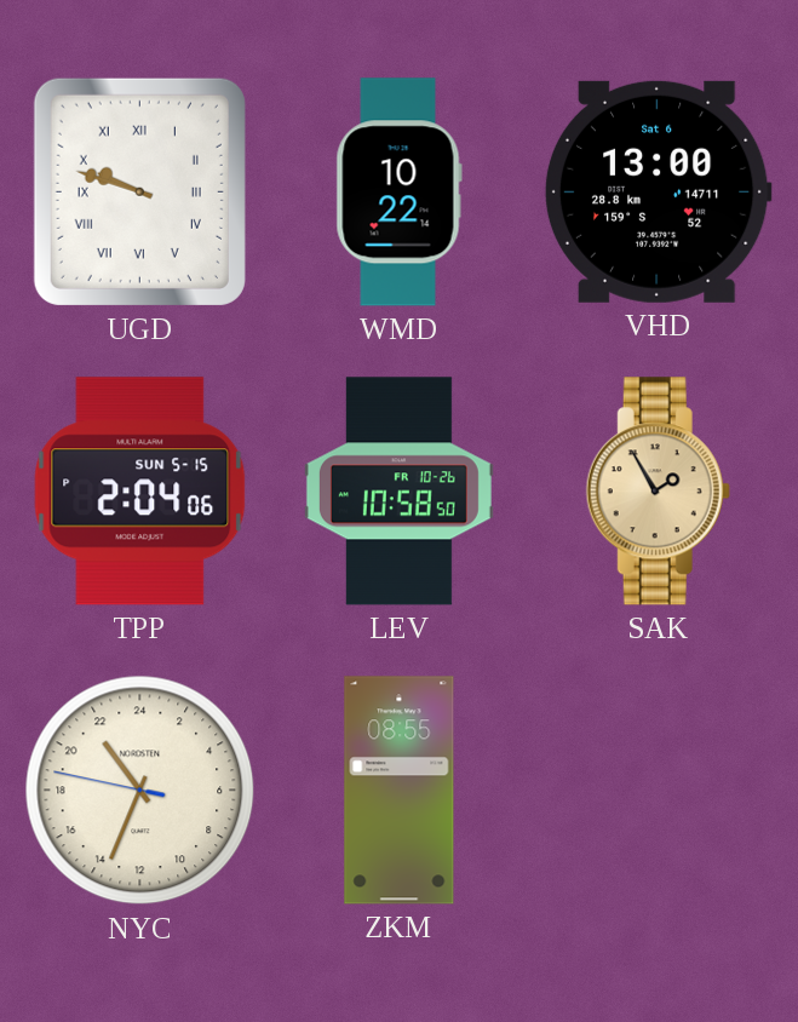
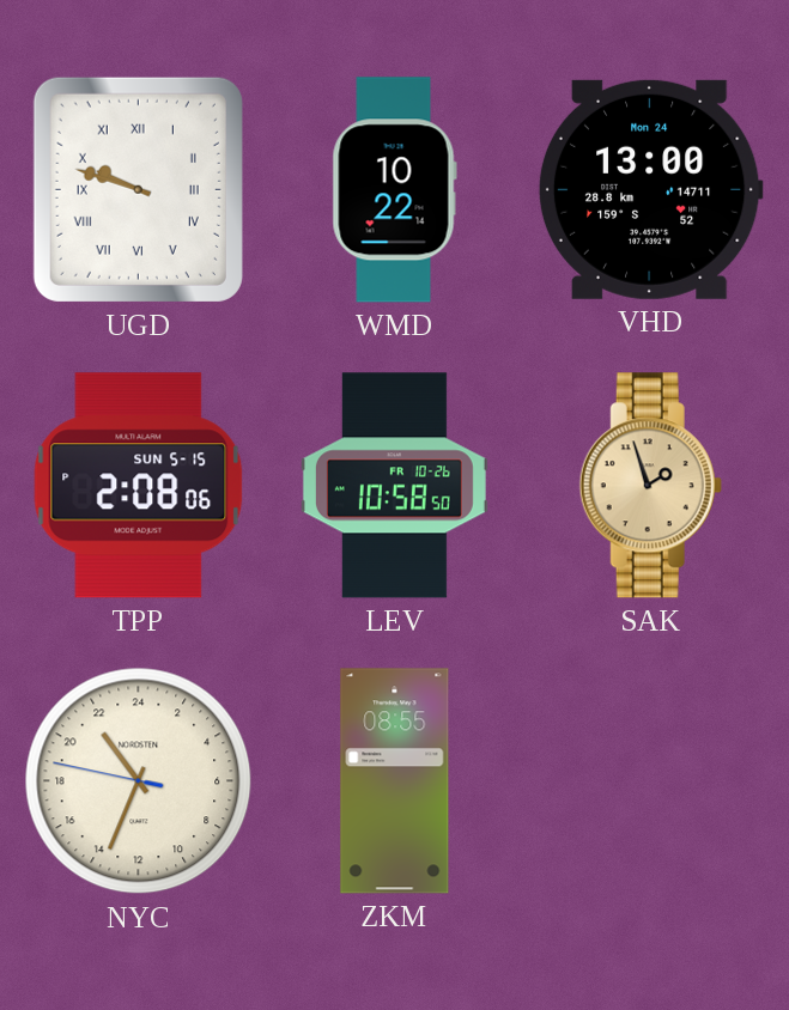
VHD date: Sat 6 -> Mon 24
TPP: 2:04 -> 2:08
SAK: 1:55 -> 1:57
